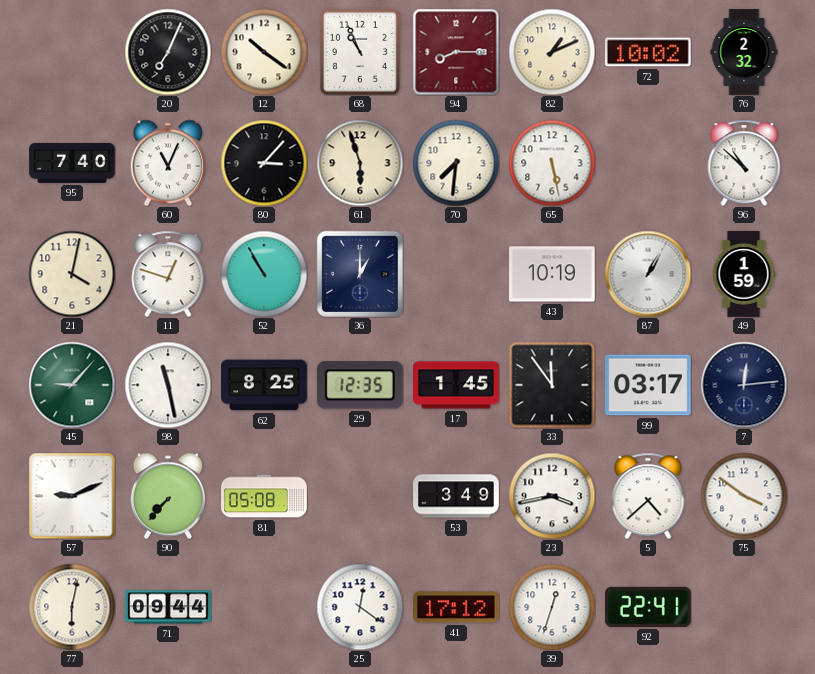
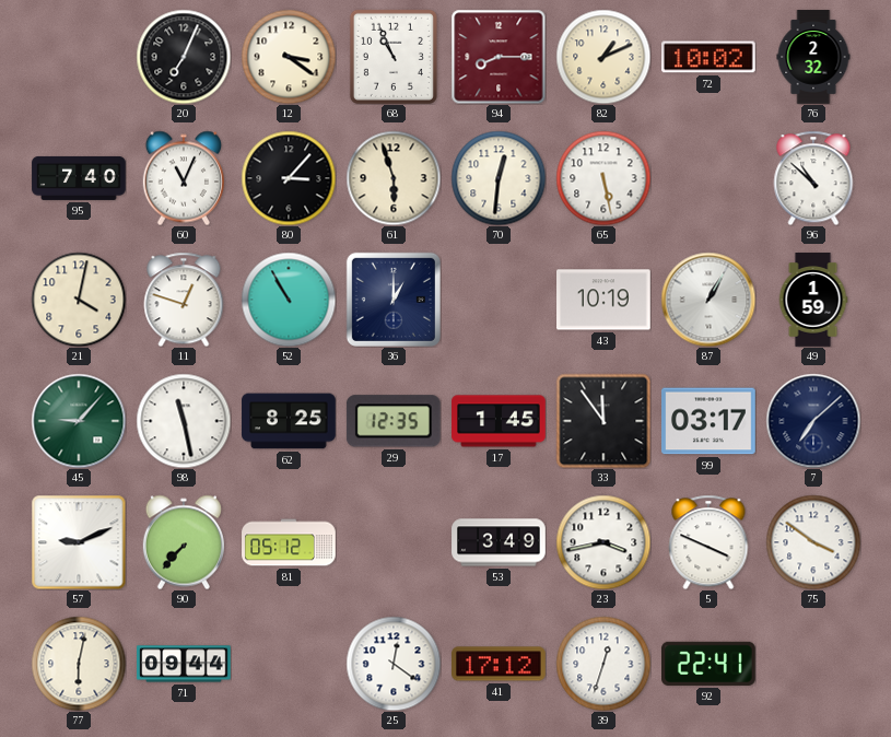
12: 10:21 -> 3:21
70: 7:31 -> 12:31
7: 12:14 -> 7:08
81: 05:08 -> 05:12
5: 4:38 -> 3:49
